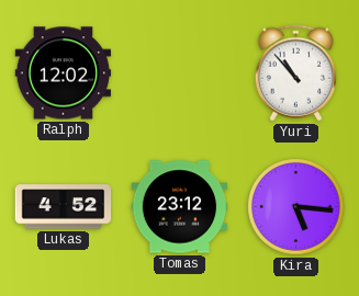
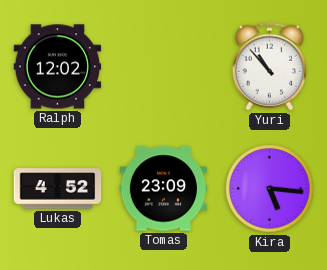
Tomas: 23:12 -> 23:09
